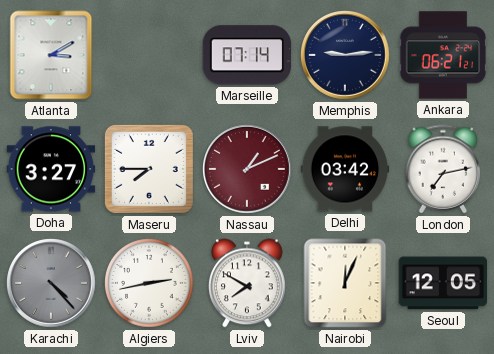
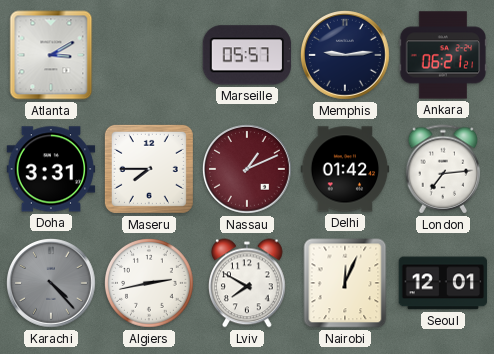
Marseille: 07:14 -> 05:57
Doha: 3:27 -> 3:31
Delhi: 03:42 -> 01:42
London: 7:13 -> 7:14
Seoul: 12:05 -> 12:01
